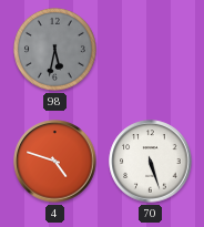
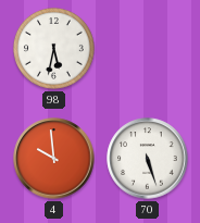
98 dial: grey -> white
4: 4:48 -> 9:59
